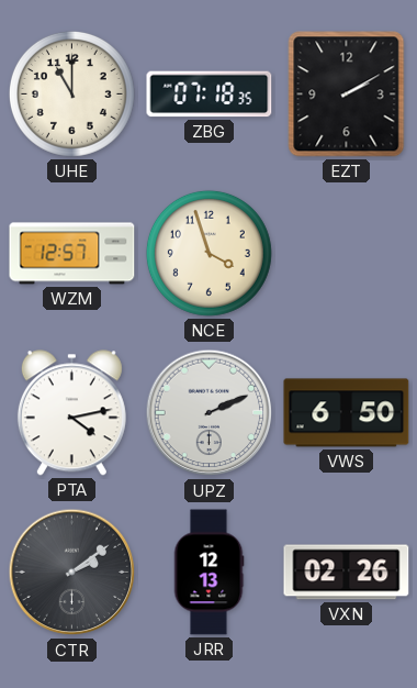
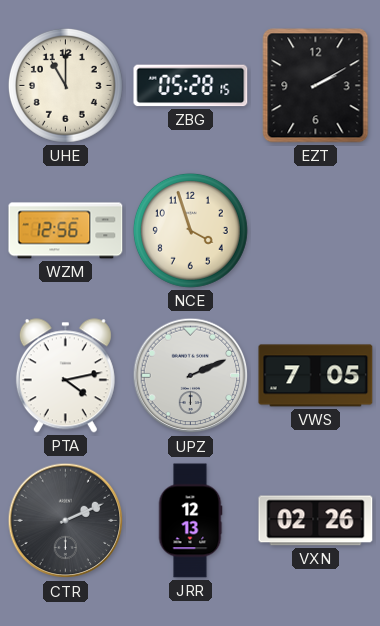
ZBG: 07:18 -> 05:28
WZM: 12:57 -> 12:56
VWS: 6:50 -> 7:05
CTR: 2:09 -> 2:11
